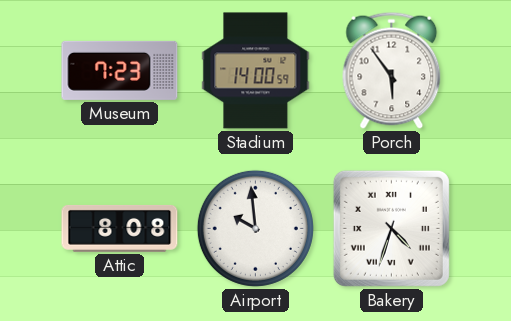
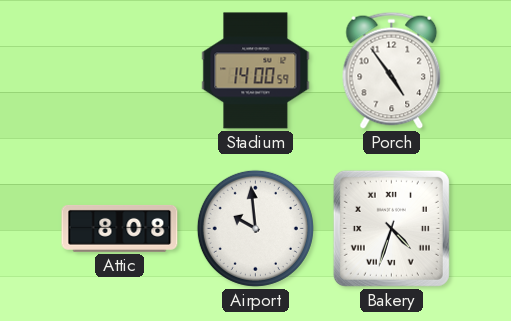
Museum: 7:23 -> none
Porch: 5:54 -> 4:54
